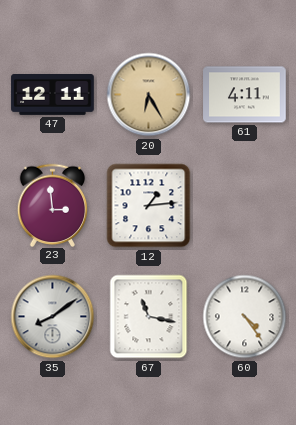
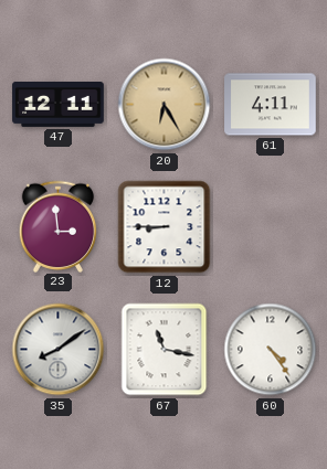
12: 1:14 -> 8:45
